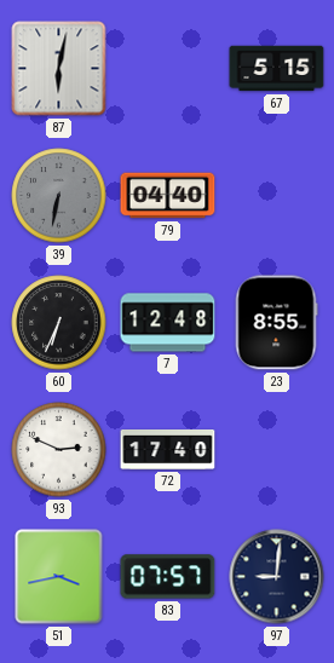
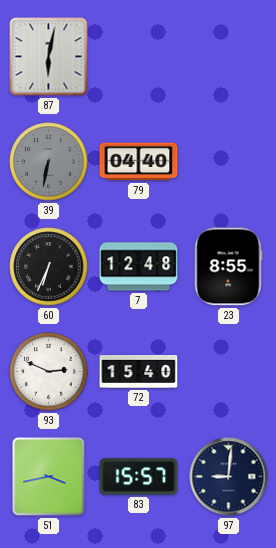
67: 5:15 -> none
72: 17:40 -> 15:40
83: 07:57 -> 15:57
